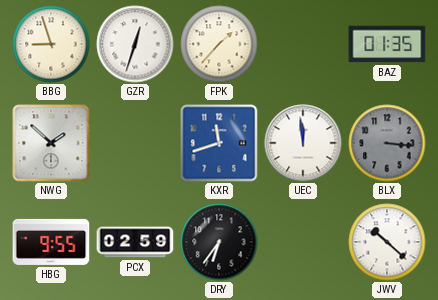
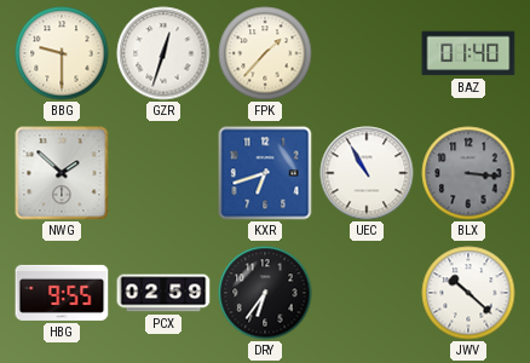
BBG: 8:57 -> 9:30
BAZ: 01:35 -> 01:40
KXR: 11:42 -> 6:42
UEC: 11:59 -> 10:55
